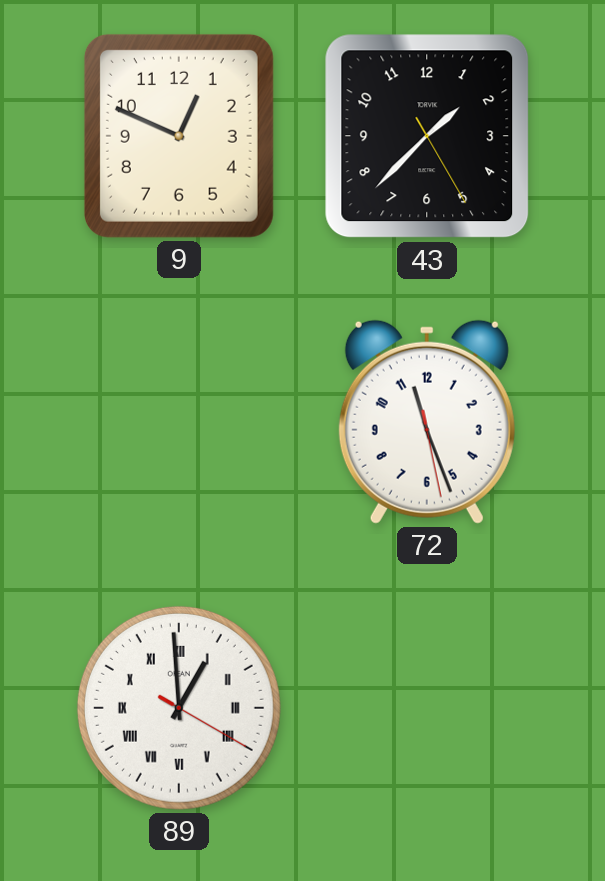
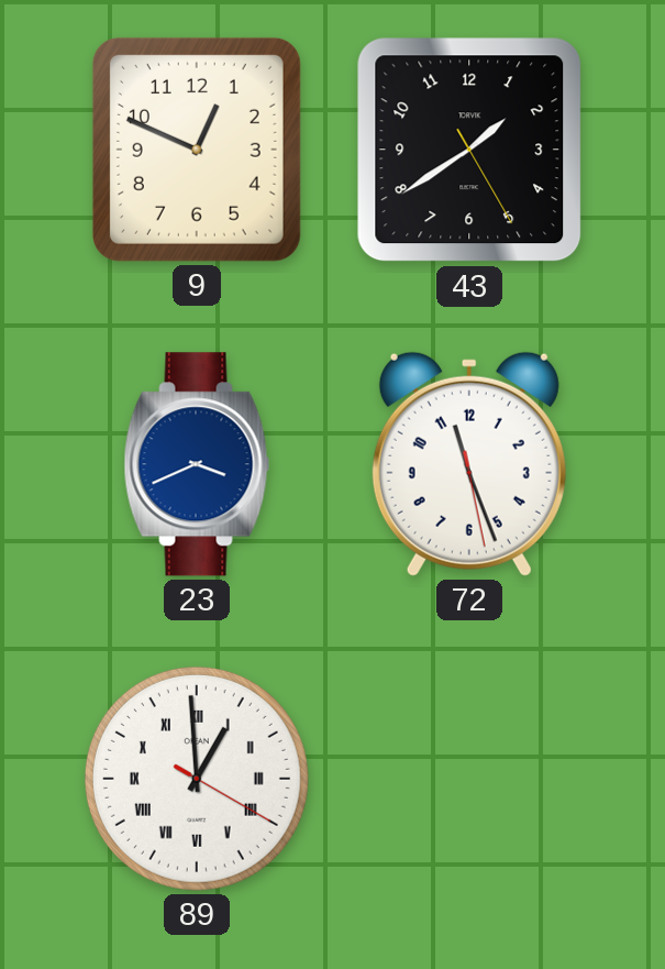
43: 1:37 -> 1:39
23: none -> 3:41
